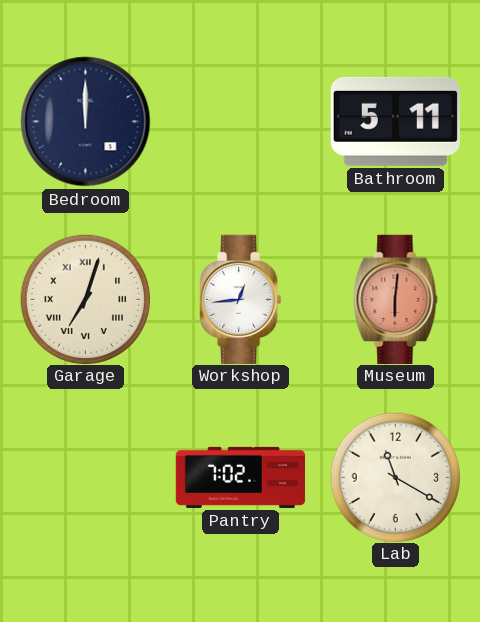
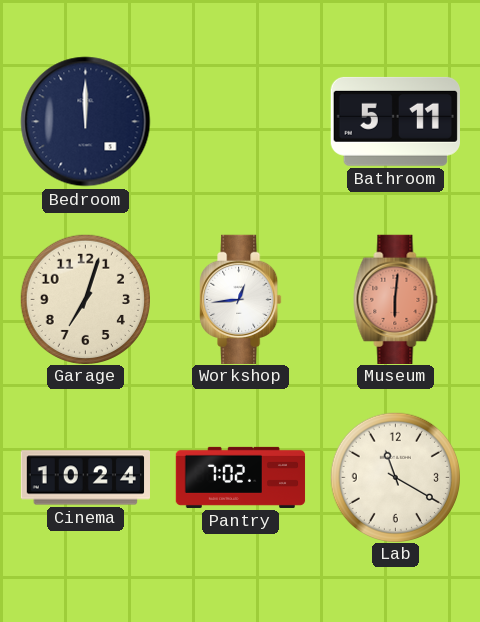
Garage numerals: Roman -> Arabic
Cinema: none -> 10:24
